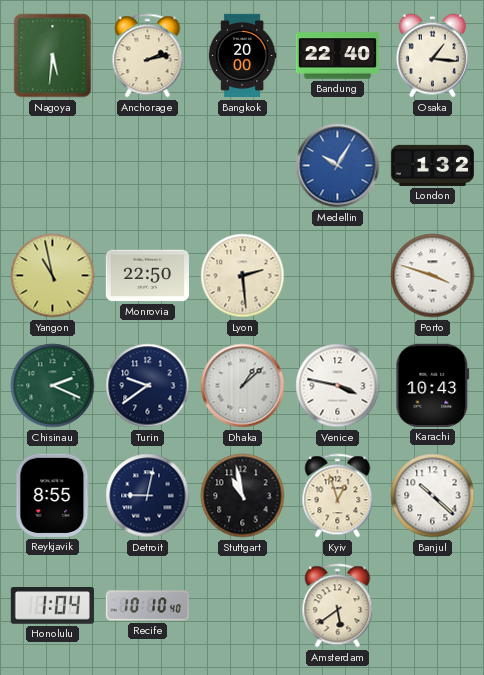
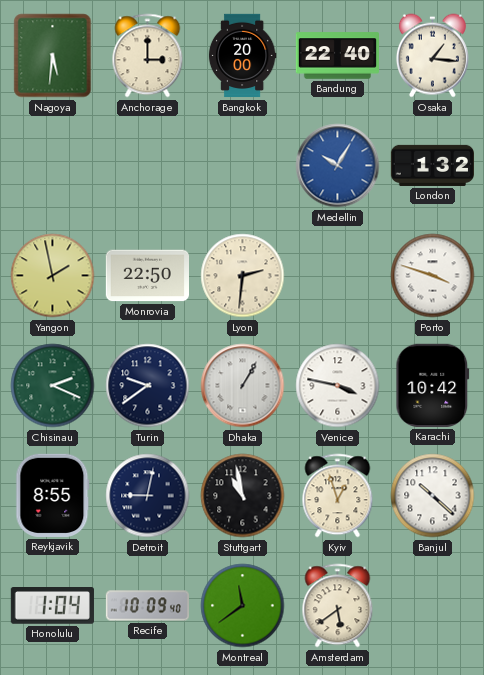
Anchorage: 2:13 -> 3:00
Yangon: 10:58 -> 1:58
Lyon: 2:29 -> 2:31
Dhaka: 1:08 -> 1:05
Karachi: 10:43 -> 10:42
Recife: 10:10 -> 10:09
Montreal: none -> 11:39
